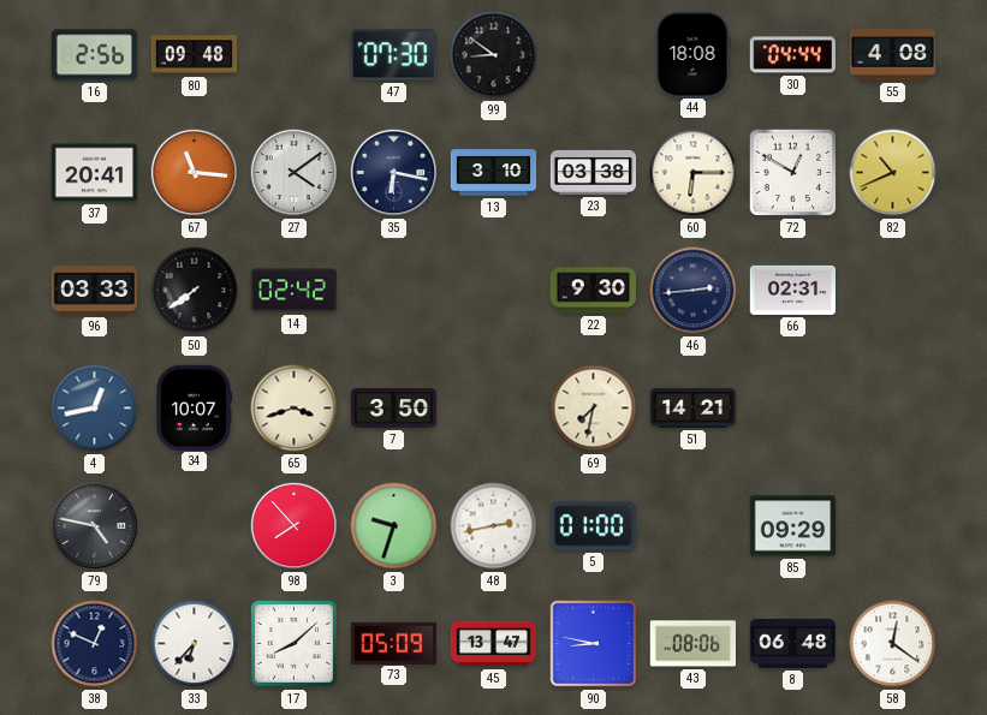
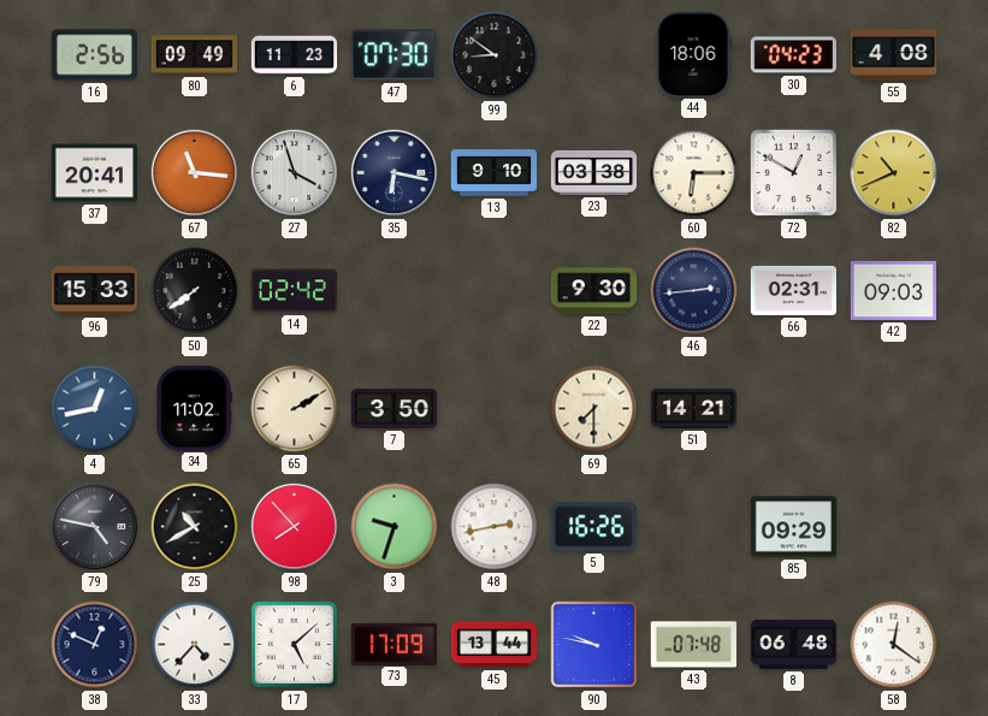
80: 09:48 -> 09:49
6: none -> 11:23
44: 18:08 -> 18:06
30: 04:44 -> 04:23
27: 4:09 -> 3:57
13: 3:10 -> 9:10
96: 03:33 -> 15:33
42: none -> 09:03
34: 10:07 -> 11:02
65: 3:42 -> 2:10
69: 7:32 -> 7:30
25: none -> 10:40
5: 01:00 -> 16:26
33: 6:37 -> 4:37
17: 8:08 -> 5:08
73: 05:09 -> 17:09
45: 13:47 -> 13:44
90: 8:47 -> 9:47
43: 08:06 -> 07:48
